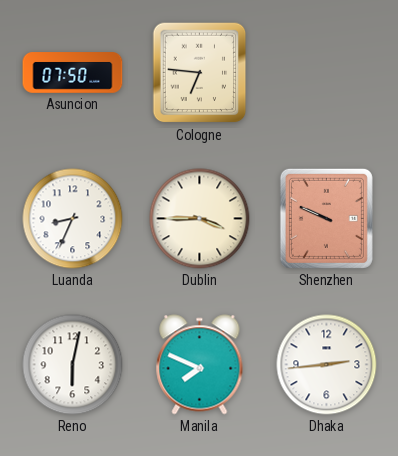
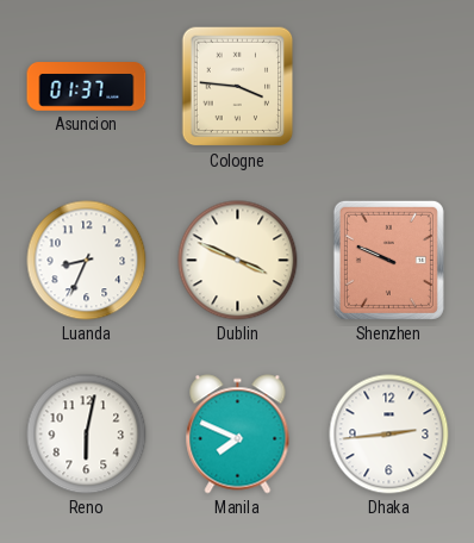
Asuncion: 07:50 -> 01:37
Cologne: 6:46 -> 3:46
Dublin: 3:45 -> 3:49
